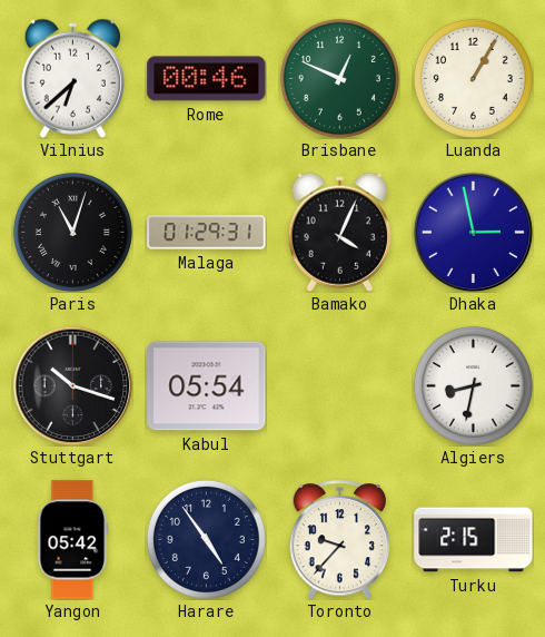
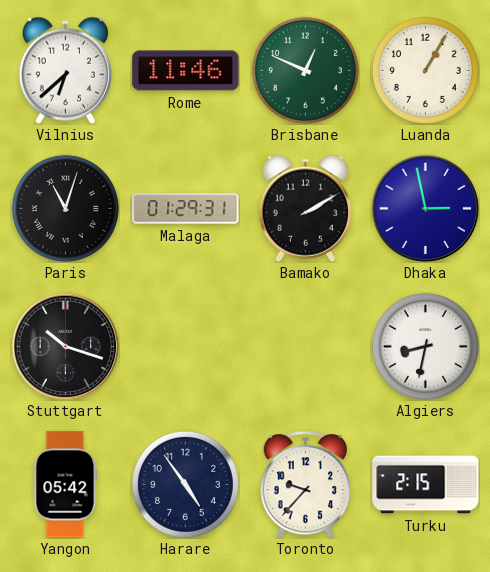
Rome: 00:46 -> 11:46
Bamako: 4:04 -> 2:10
Kabul: 05:54 -> none
